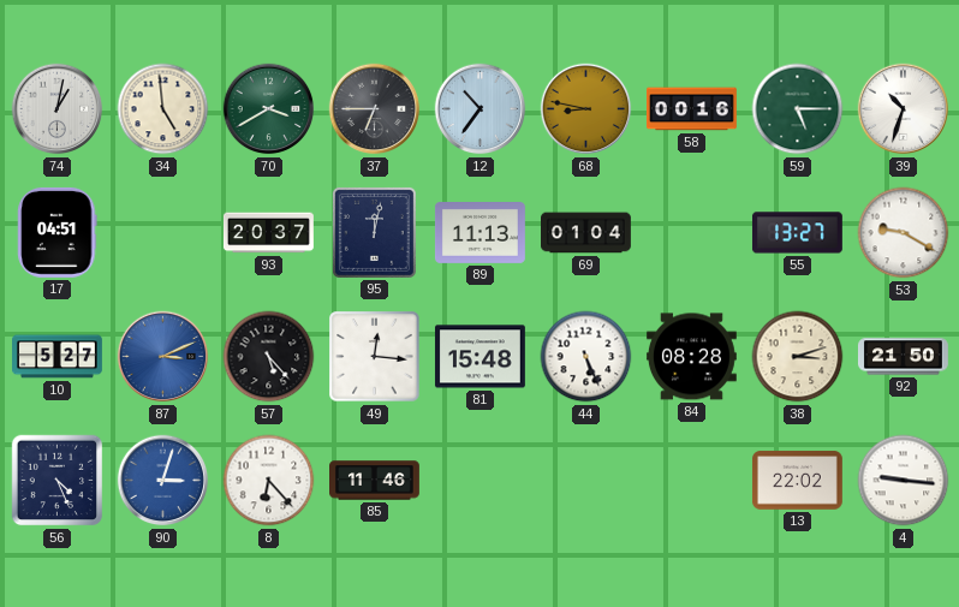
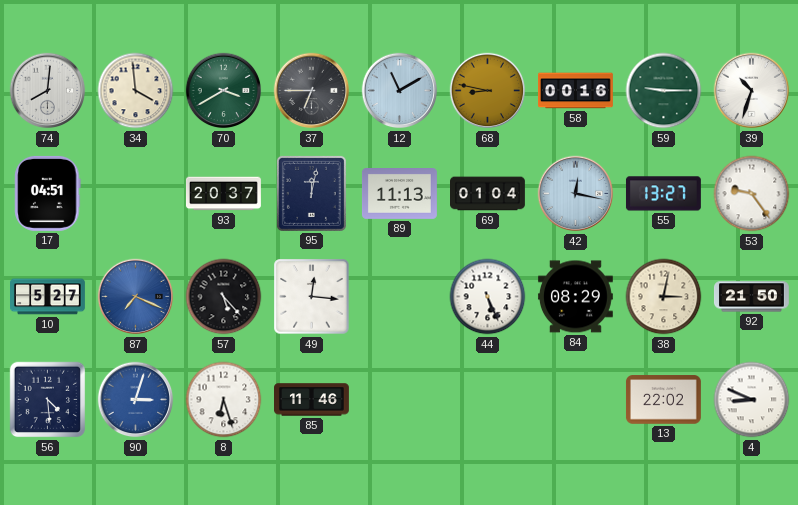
74: 1:02 -> 8:01
34: 4:59 -> 3:59
12: 10:36 -> 11:10
59: 5:15 -> 9:15
42: none -> 12:17
53: 9:20 -> 9:24
87: 3:11 -> 7:19
81: 15:48 -> none
84: 08:28 -> 08:29
38: 3:12 -> 3:02
56: 4:26 -> 4:29
8: 6:23 -> 6:27
4: 9:16 -> 8:49
